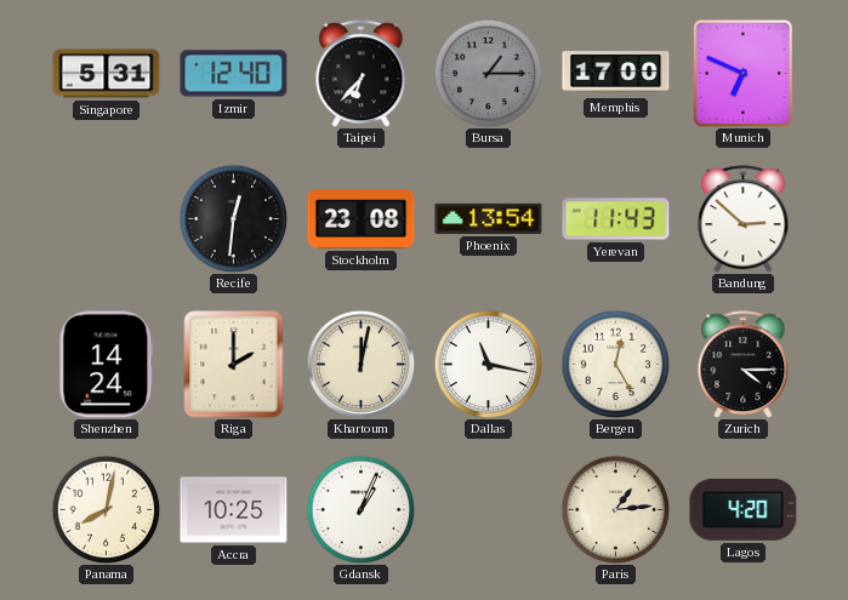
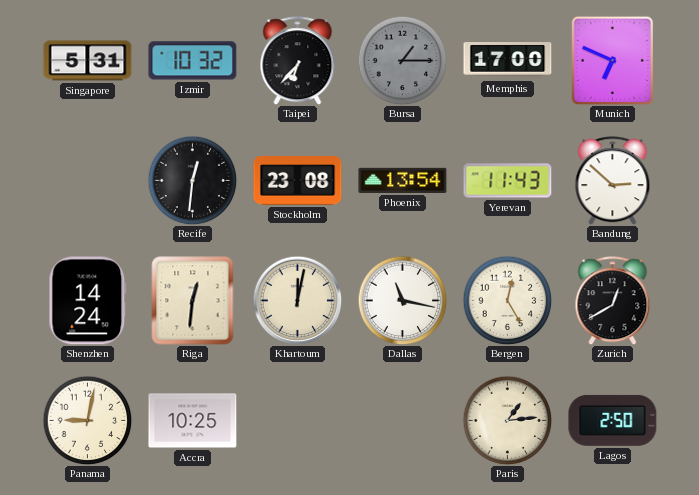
Izmir: 12:40 -> 10:32
Riga: 2:00 -> 12:31
Zurich: 4:15 -> 12:40
Panama: 8:02 -> 9:02
Gdansk: 1:04 -> none
Lagos: 4:20 -> 2:50
